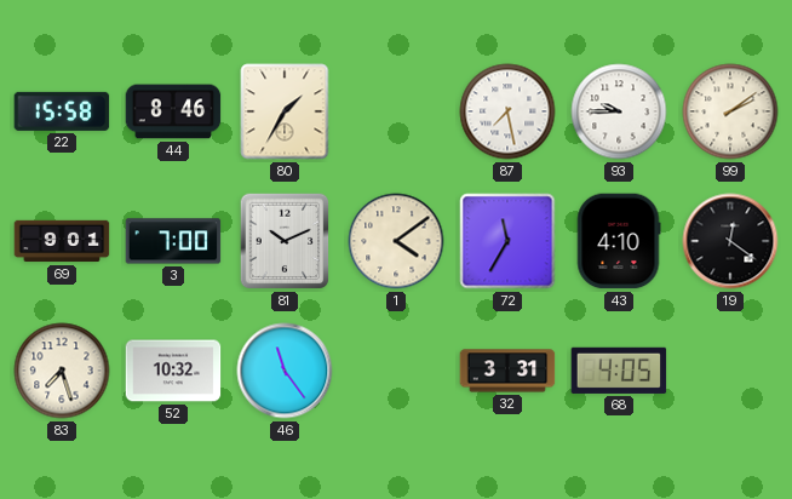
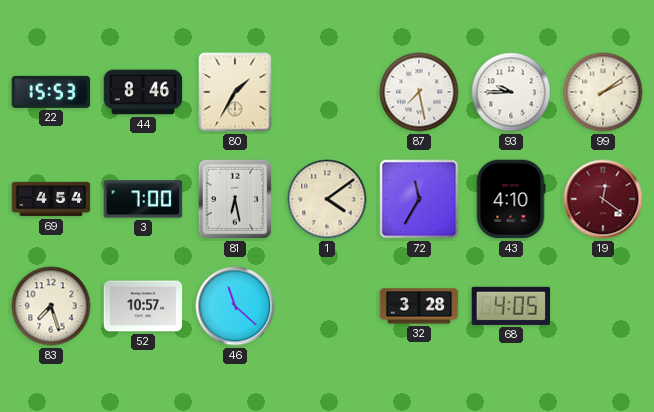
22: 15:58 -> 15:53
69: 9:01 -> 4:54
81: 10:11 -> 6:28
19 dial: black -> burgundy
52: 10:32 -> 10:57
46: 11:24 -> 11:22
32: 3:31 -> 3:28
